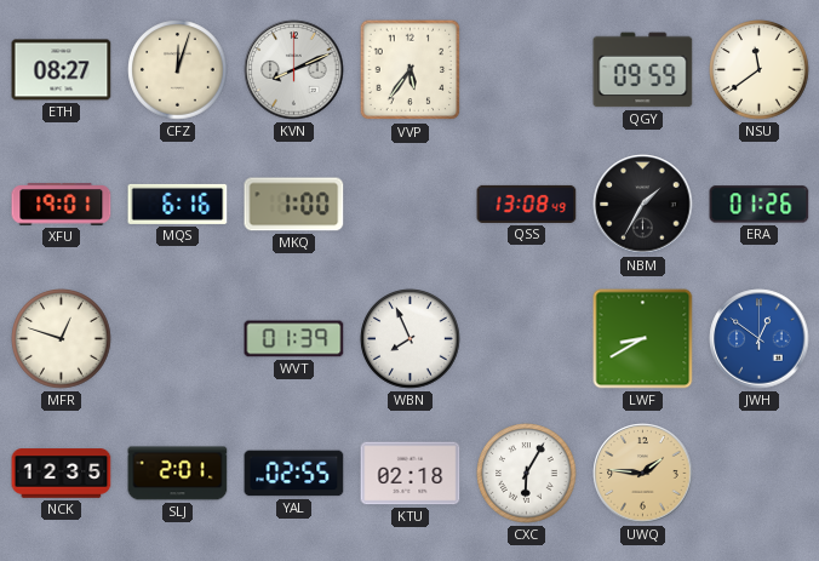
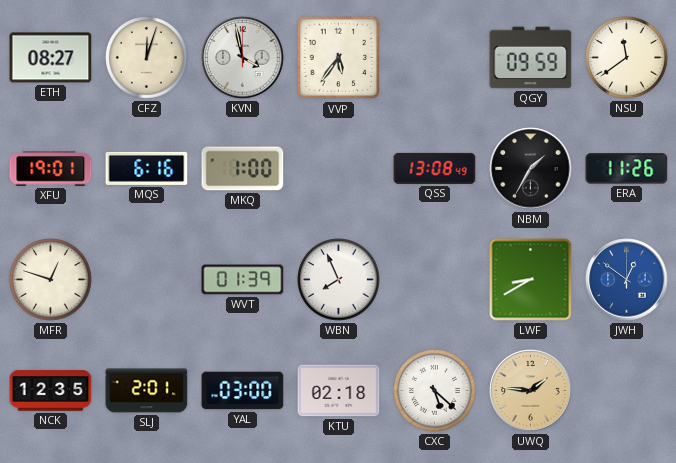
KVN: 8:11 -> 3:58
ERA: 01:26 -> 11:26
YAL: 02:55 -> 03:00
CXC: 6:05 -> 5:22
